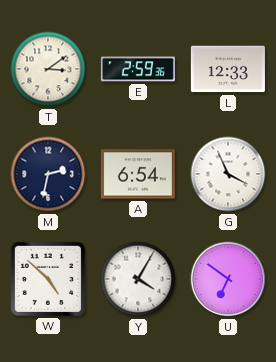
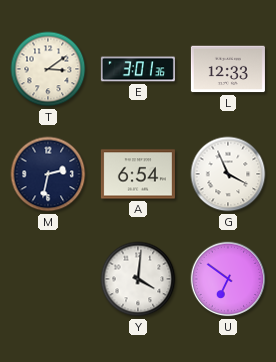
E: 2:59 -> 3:01
W: 4:52 -> none
Y: 4:05 -> 4:01
